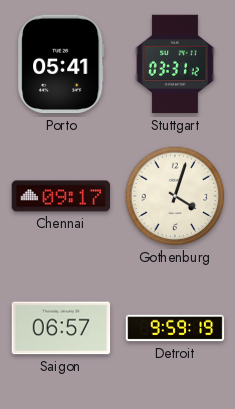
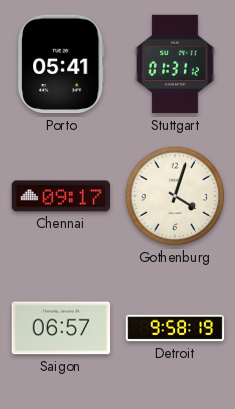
Stuttgart: 03:31 -> 01:31
Detroit: 9:59 -> 9:58
